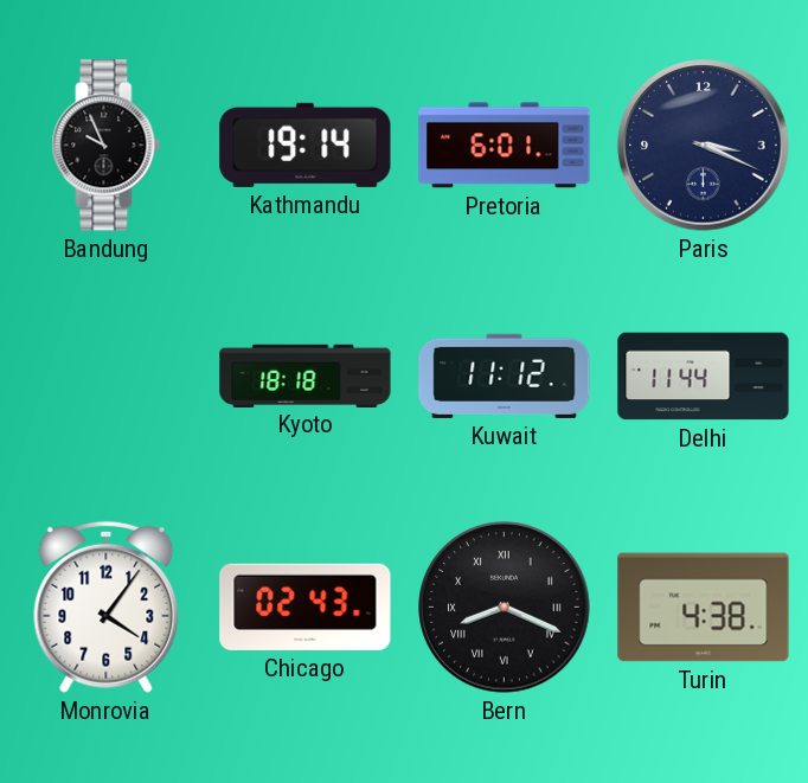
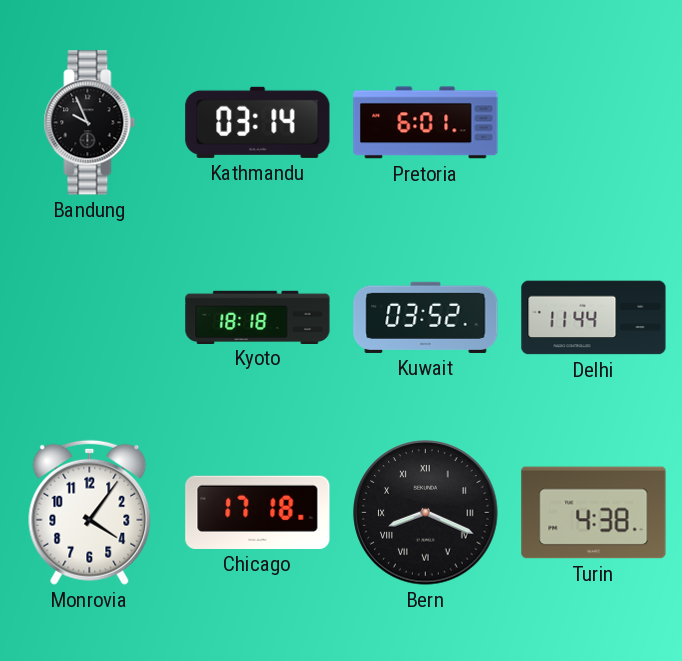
Kathmandu: 19:14 -> 03:14
Paris: 3:19 -> none
Kuwait: 11:12 -> 03:52
Chicago: 02:43 -> 17:18
